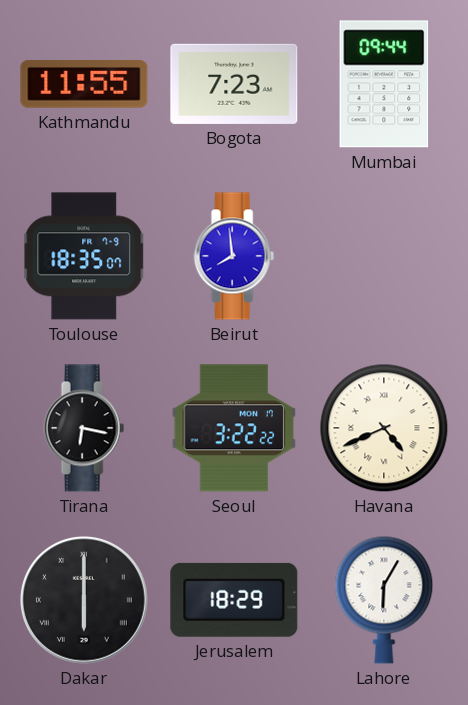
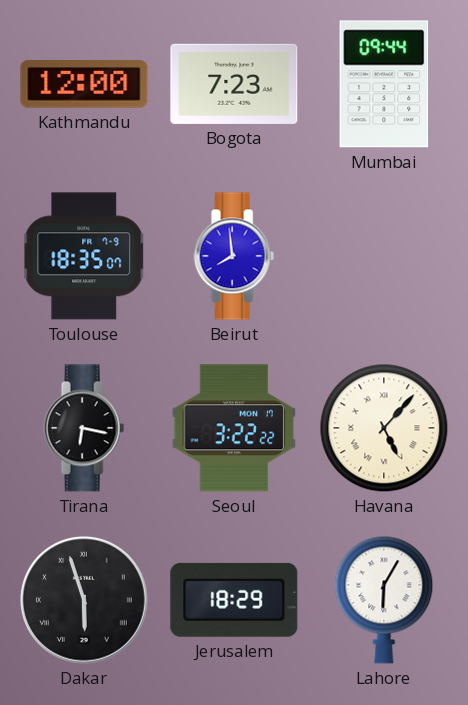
Kathmandu: 11:55 -> 12:00
Havana: 4:41 -> 5:07
Dakar: 6:00 -> 5:57
